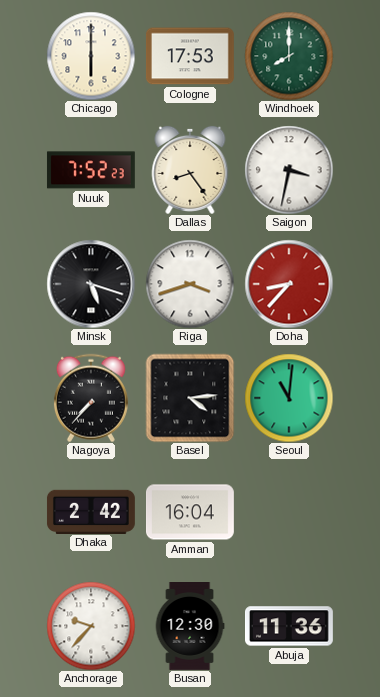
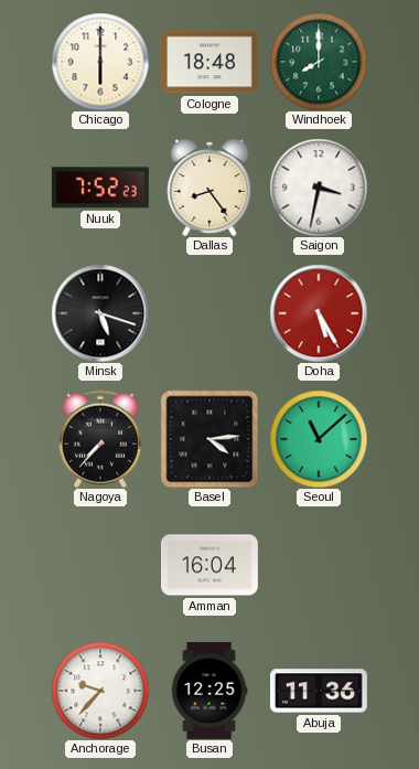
Cologne: 17:53 -> 18:48
Riga: 3:42 -> none
Doha: 8:37 -> 5:25
Seoul: 11:01 -> 11:08
Dhaka: 2:42 -> none
Busan: 12:30 -> 12:25
